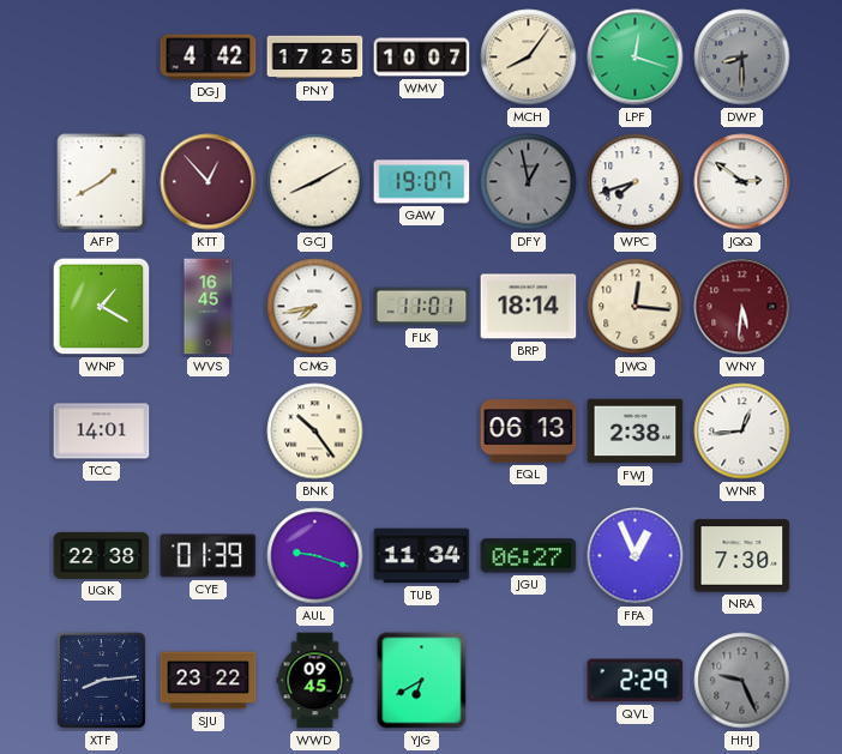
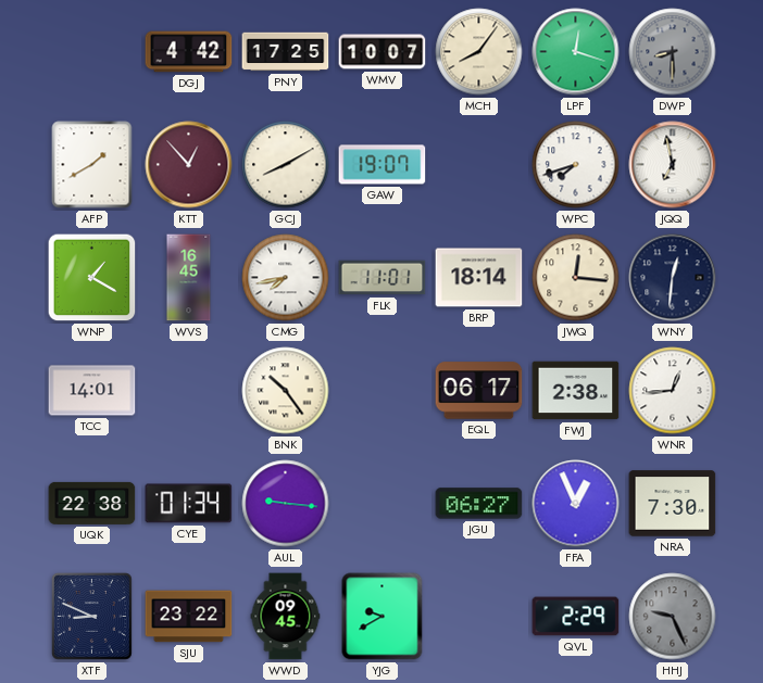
DFY: 12:58 -> none
JQQ: 2:51 -> 6:58
WNY: 5:31 -> 12:31
WNY dial: burgundy -> navy
EQL: 06:13 -> 06:17
CYE: 01:39 -> 01:34
AUL: 9:18 -> 9:16
TUB: 11:34 -> none
XTF: 8:14 -> 8:49
YJG: 6:40 -> 9:40
